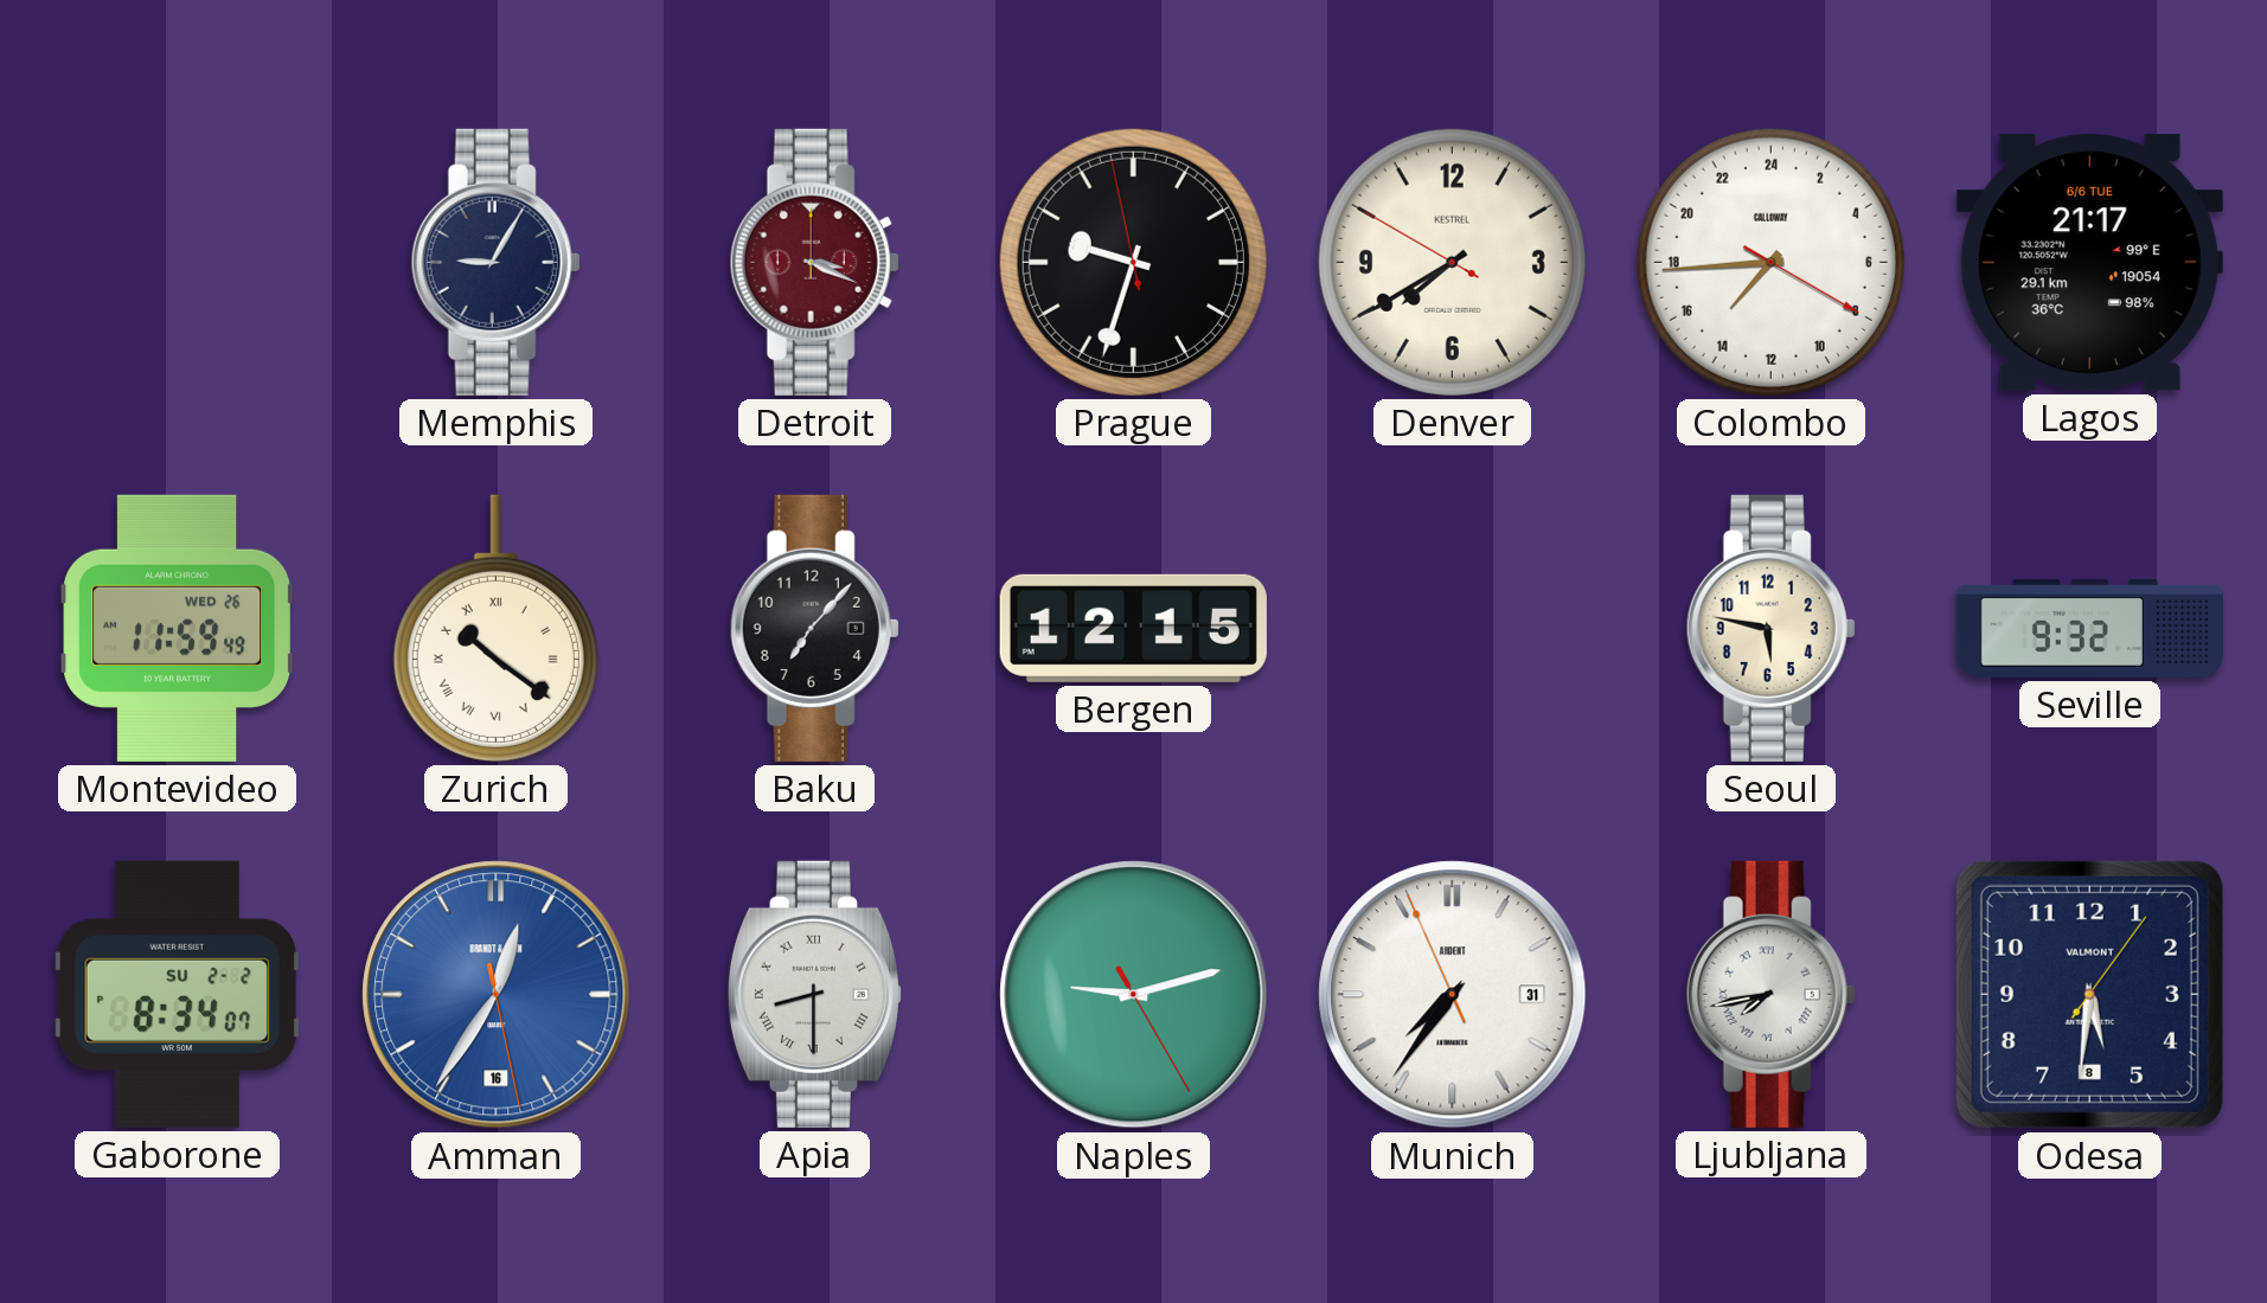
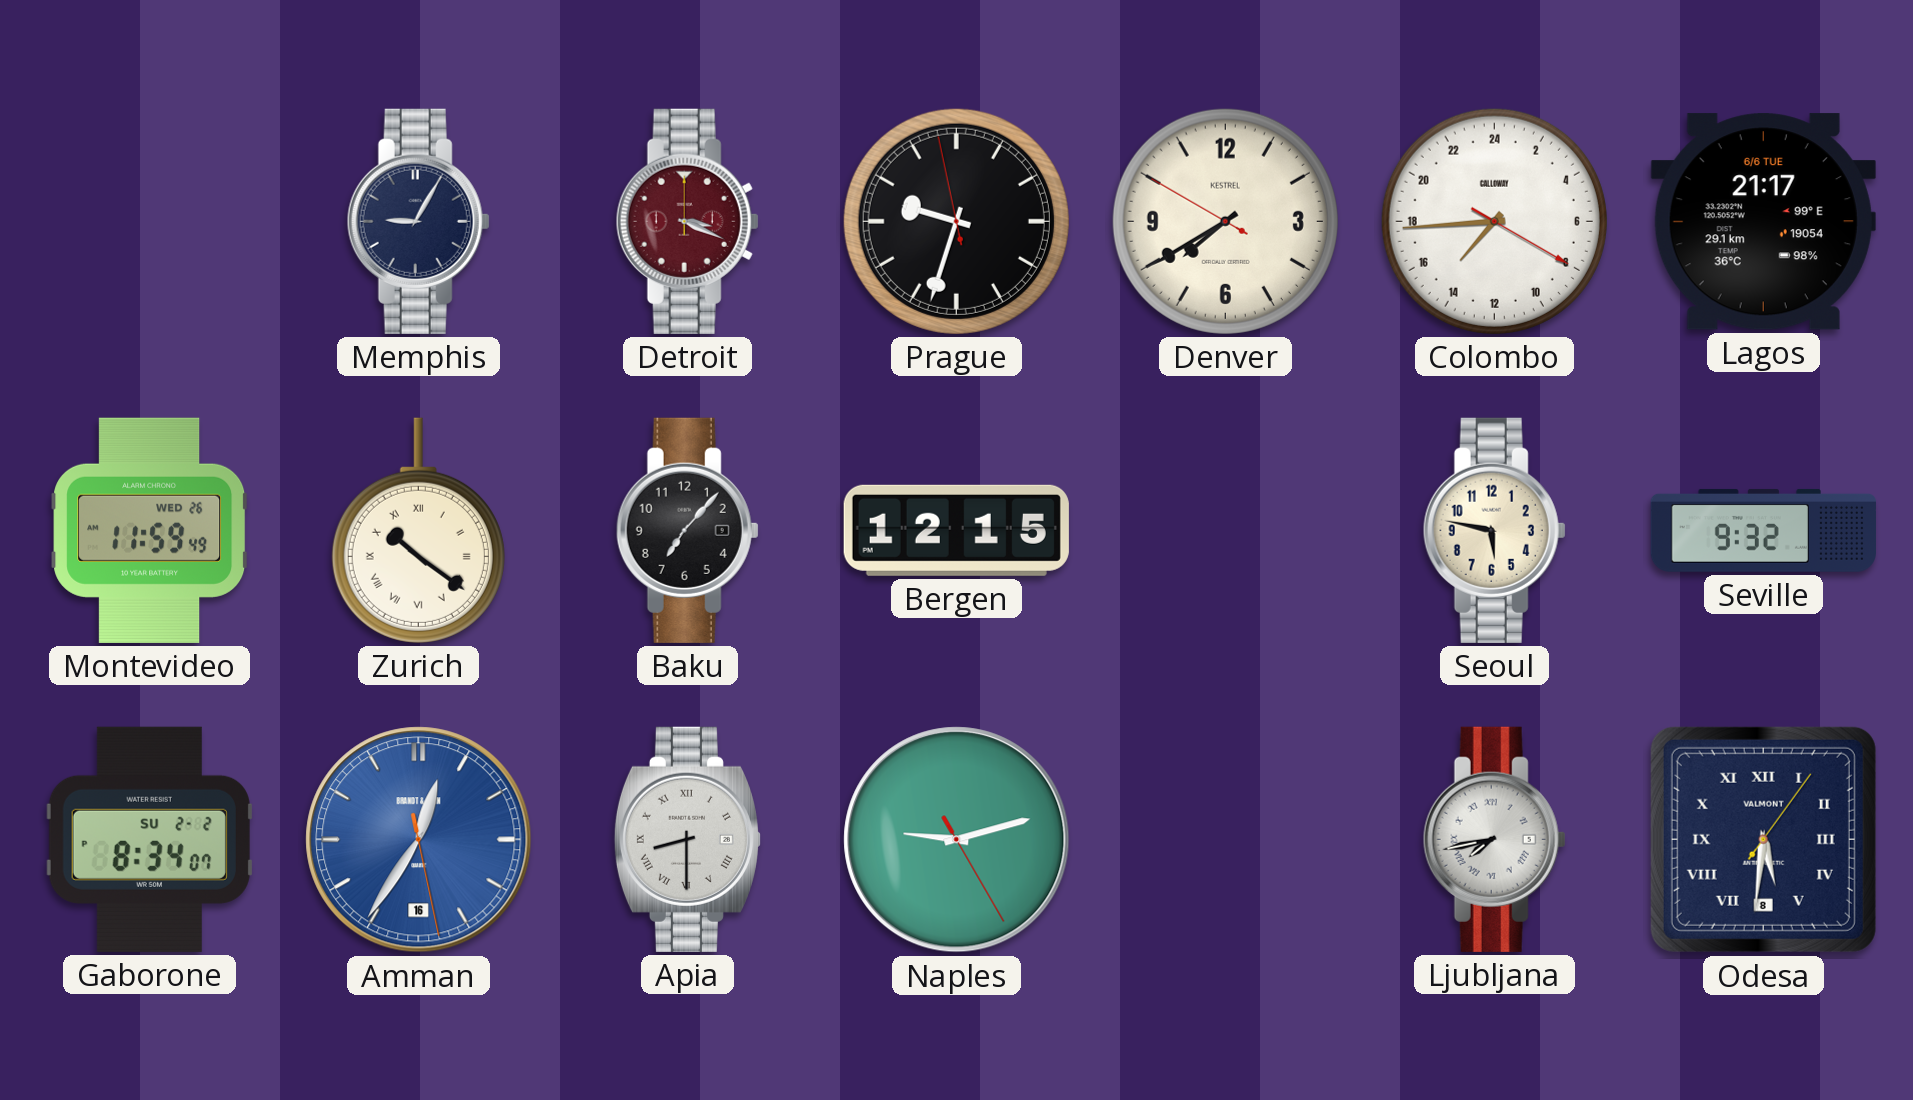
Munich: 7:35 -> none
Odesa numerals: Arabic -> Roman
